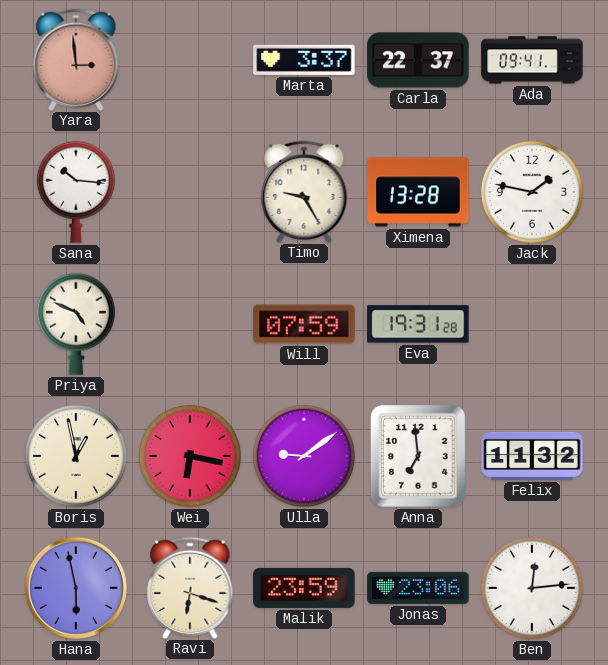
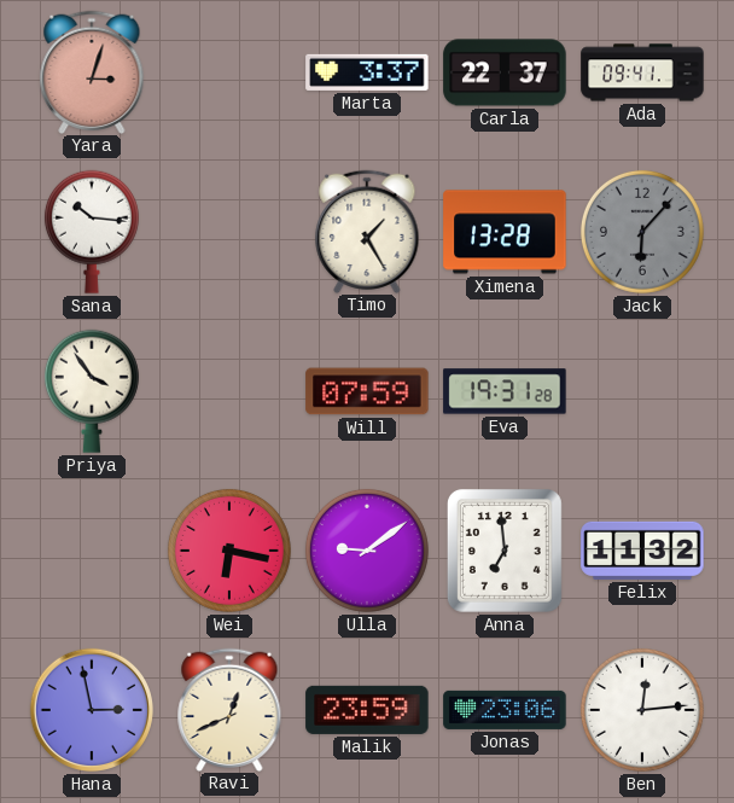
Yara: 2:59 -> 3:03
Timo: 9:25 -> 1:25
Jack: 1:47 -> 6:07
Jack dial: white -> grey
Priya: 4:49 -> 3:54
Boris: 12:58 -> none
Hana: 5:58 -> 2:58
Ravi: 6:18 -> 12:41
